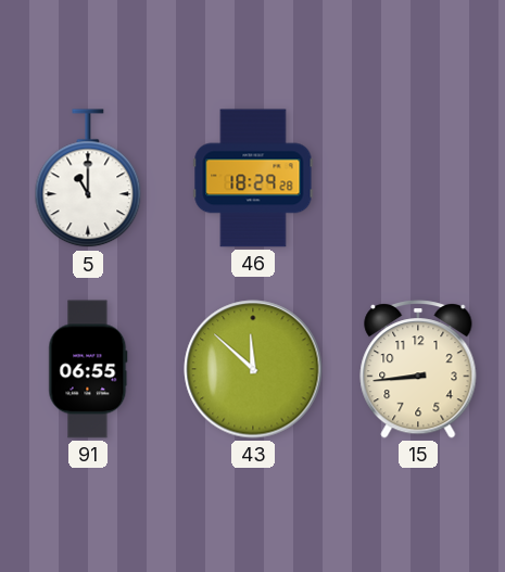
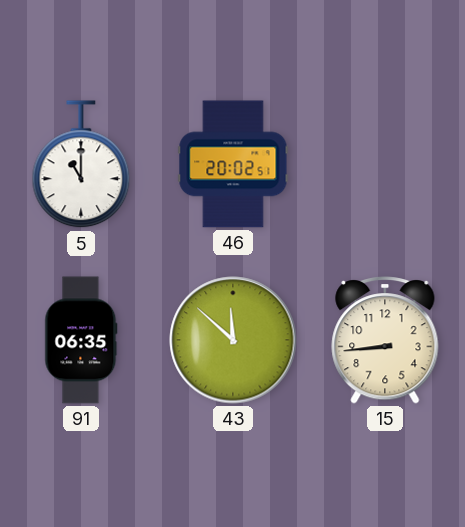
46: 18:29 -> 20:02
91: 06:55 -> 06:35
